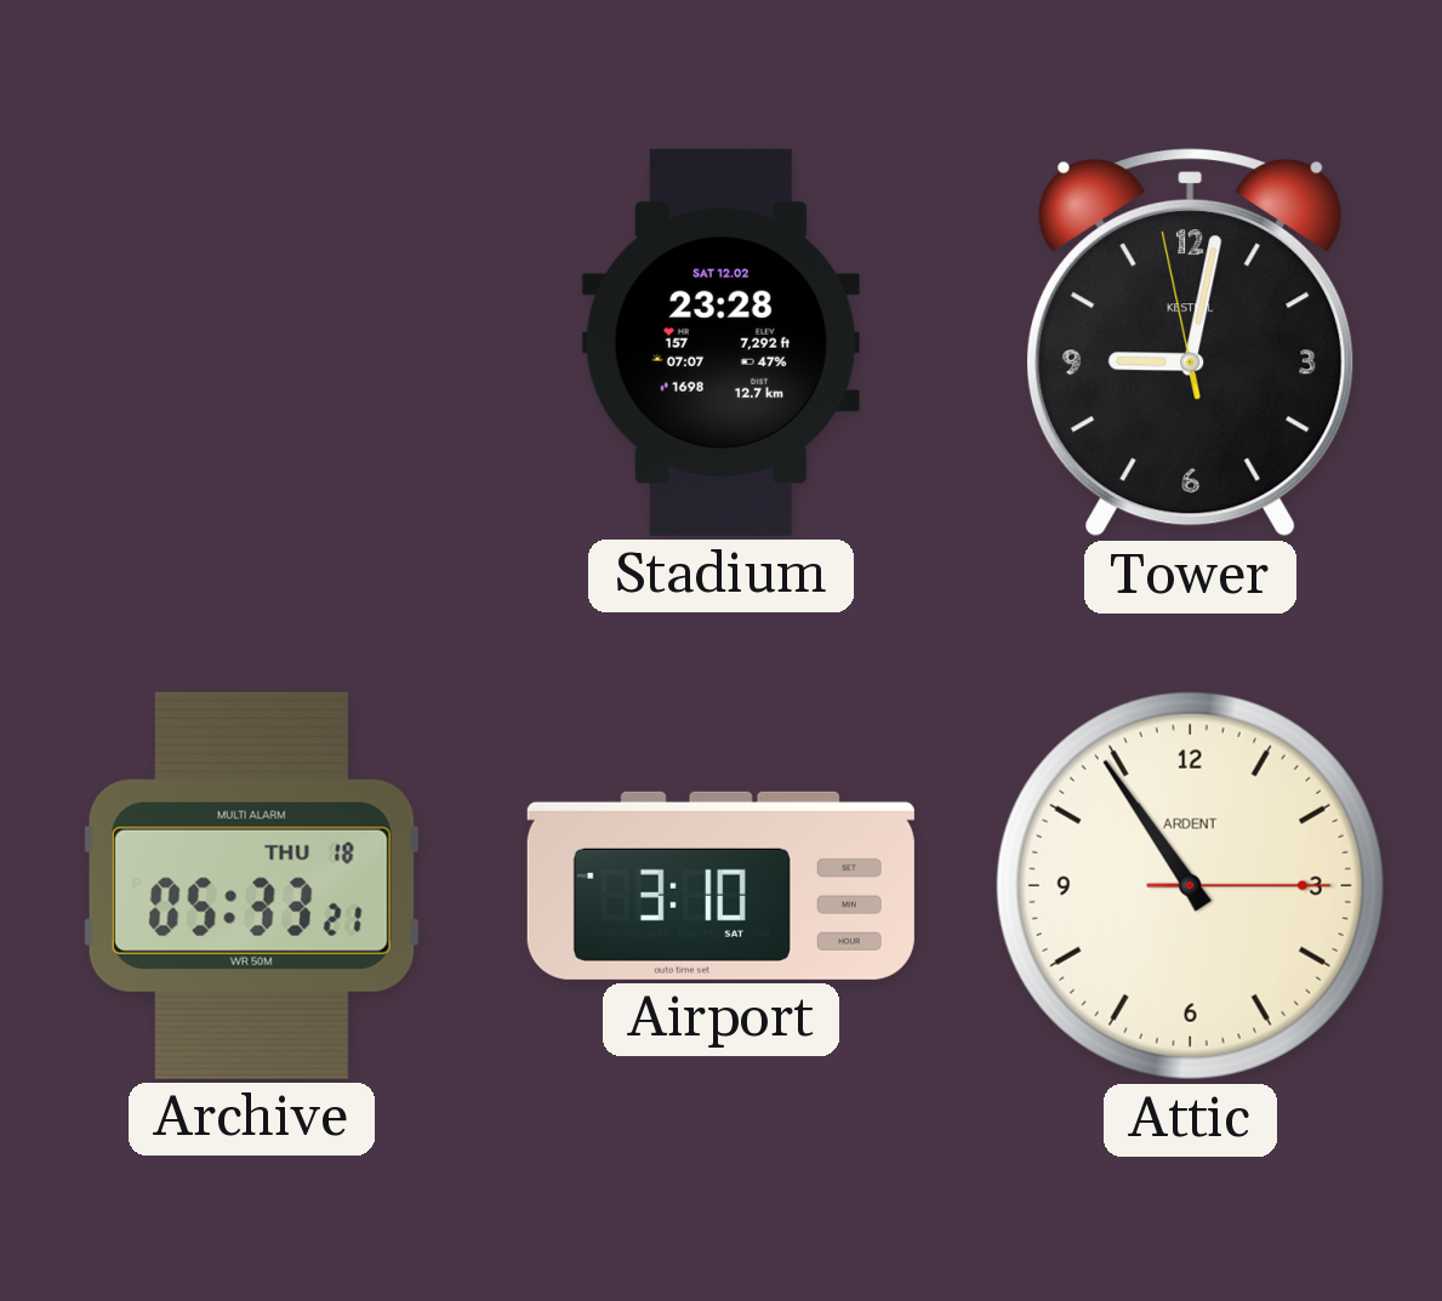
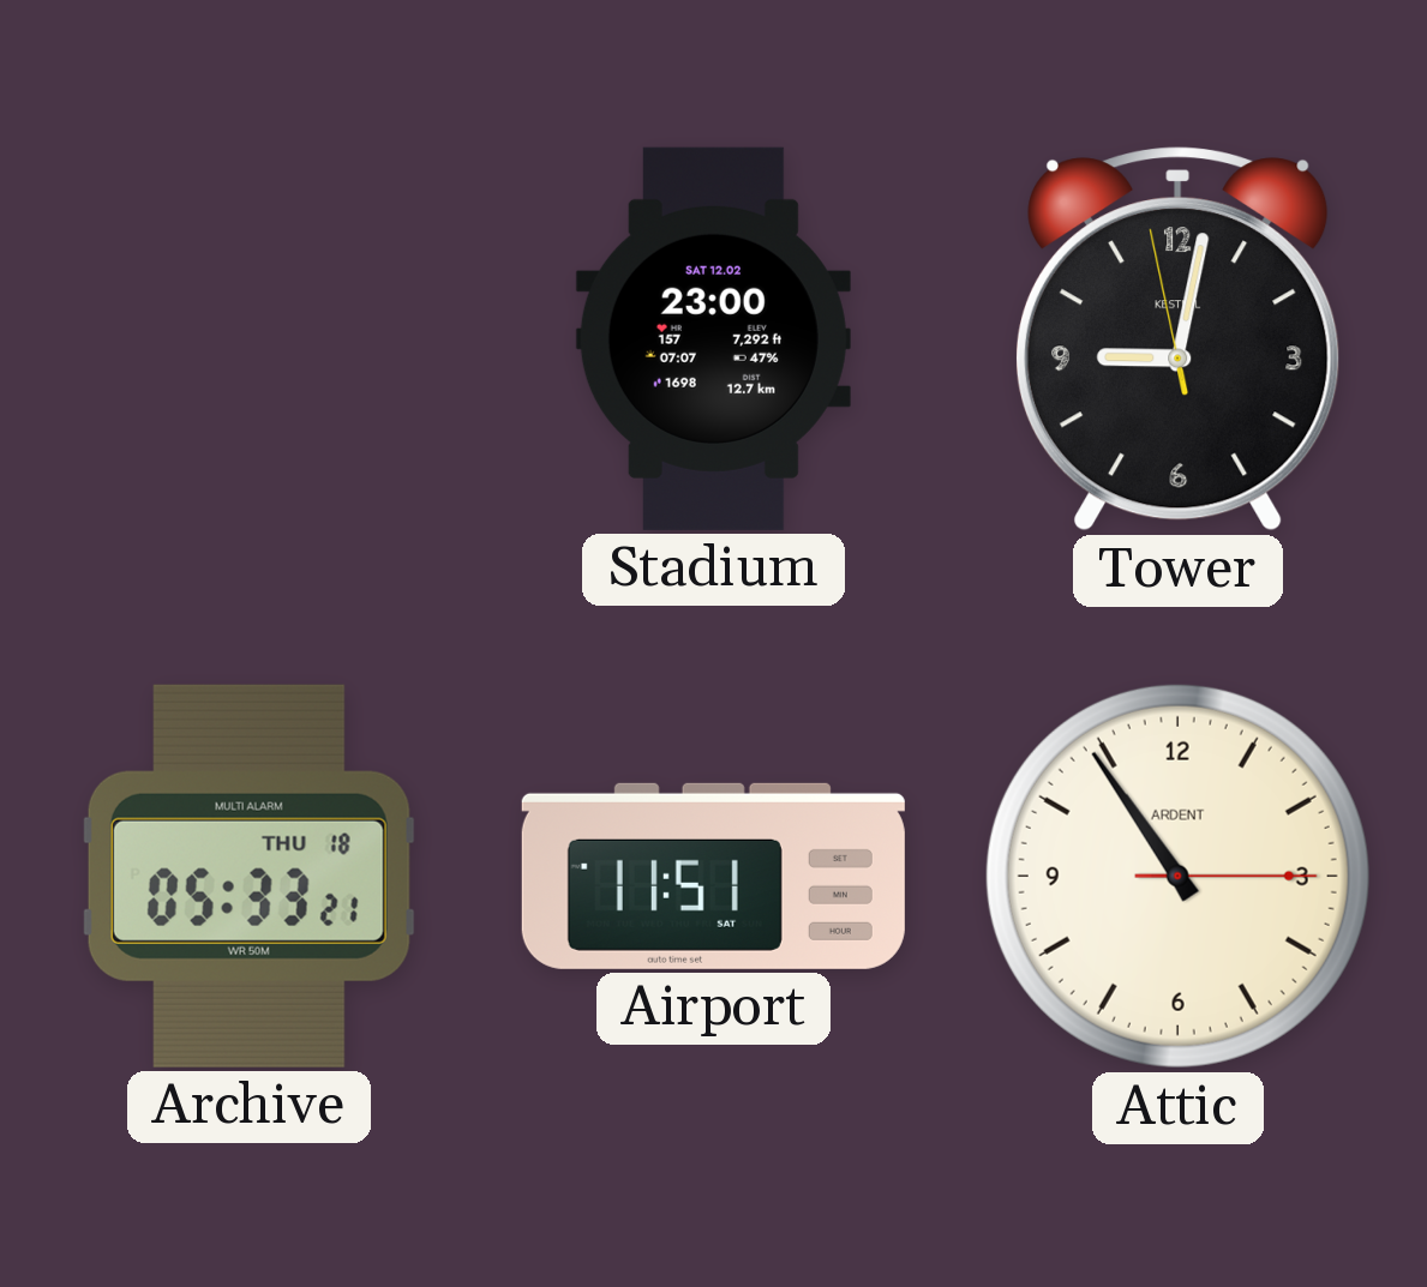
Stadium: 23:28 -> 23:00
Airport: 3:10 -> 11:51
